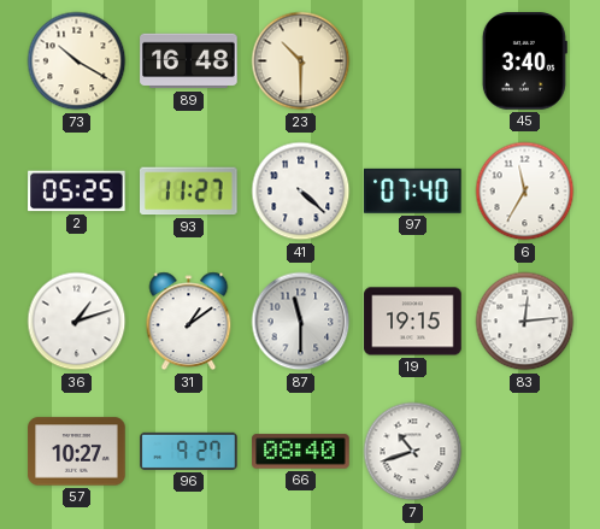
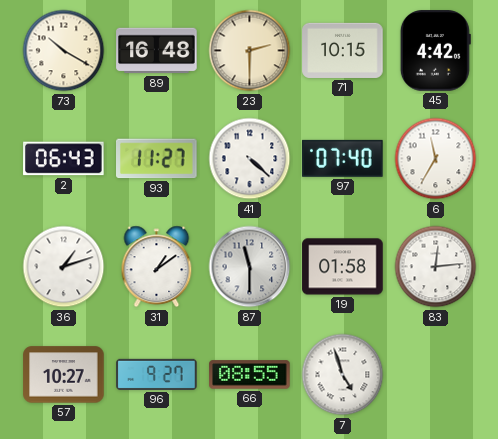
23: 10:30 -> 2:30
71: none -> 10:15
45: 3:40 -> 4:42
2: 05:25 -> 06:43
19: 19:15 -> 01:58
66: 08:40 -> 08:55
7: 10:42 -> 4:57
